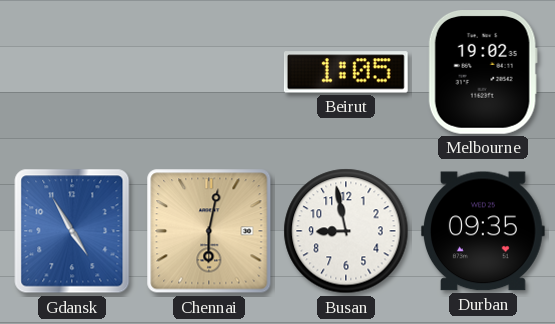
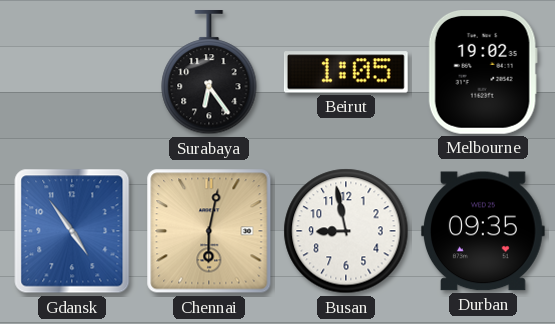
Surabaya: none -> 6:24
Gdansk: 4:55 -> 4:54
